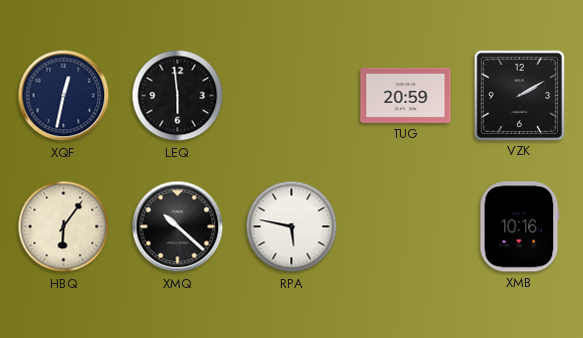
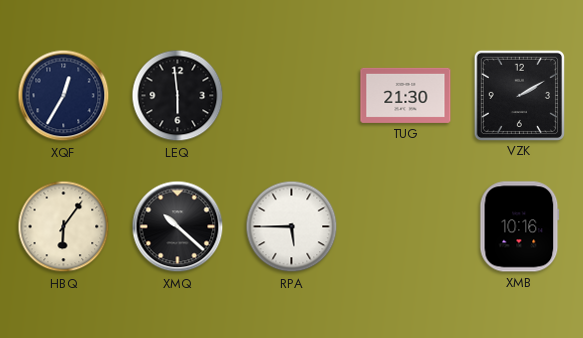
XQF: 12:32 -> 12:35
TUG: 20:59 -> 21:30
RPA: 5:47 -> 5:45
